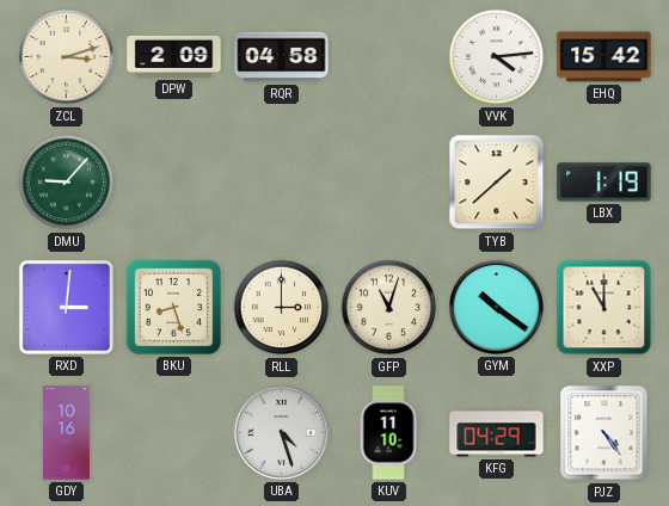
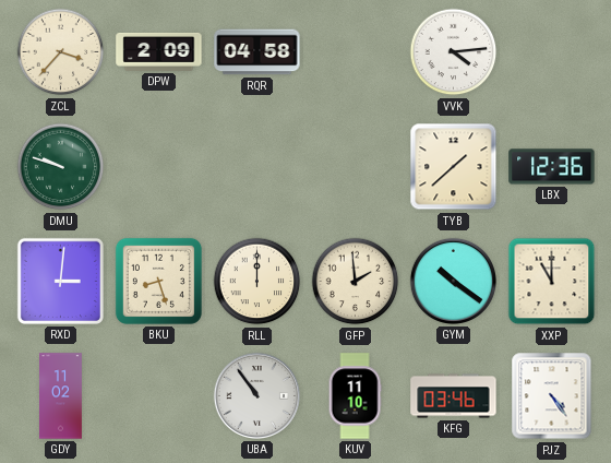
ZCL: 3:12 -> 3:37
EHQ: 15:42 -> none
DMU: 9:07 -> 9:48
LBX: 1:19 -> 12:36
RLL: 3:00 -> 12:00
GFP: 11:03 -> 1:59
GDY: 10:16 -> 11:02
UBA: 4:27 -> 10:54
KFG: 04:29 -> 03:46
